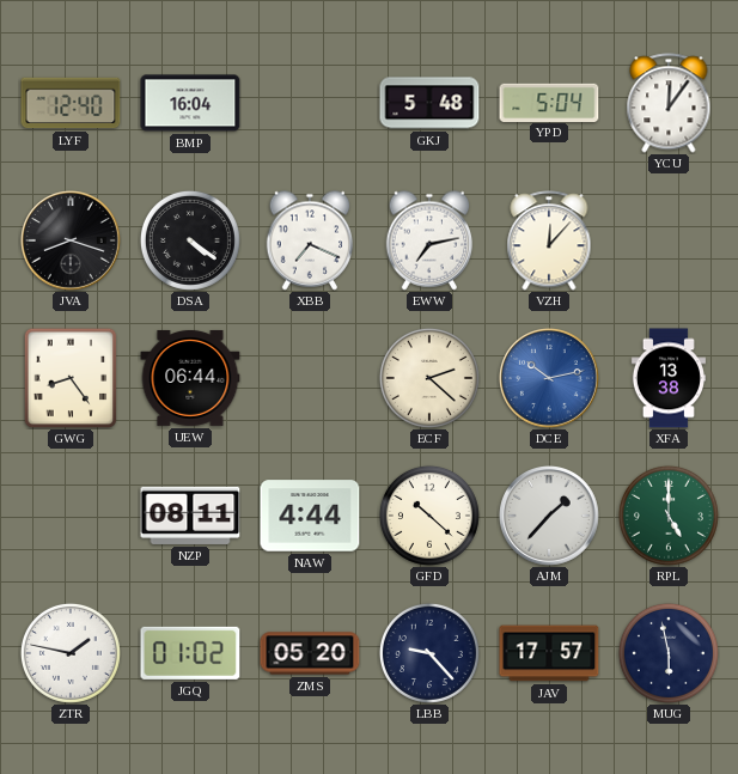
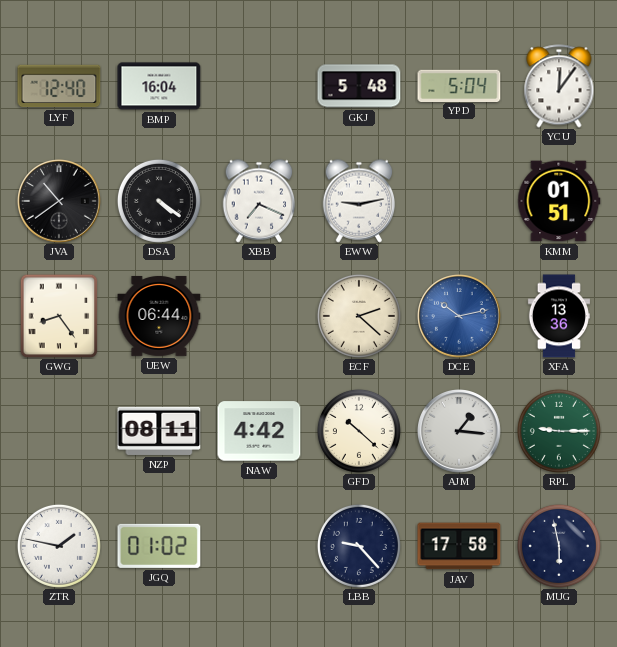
JVA: 8:18 -> 10:39
EWW: 7:13 -> 9:13
VZH: 12:07 -> none
KMM: none -> 01:51
XFA: 13:38 -> 13:36
NAW: 4:44 -> 4:42
AJM: 1:37 -> 1:16
RPL: 5:00 -> 9:15
ZMS: 05:20 -> none
JAV: 17:57 -> 17:58
